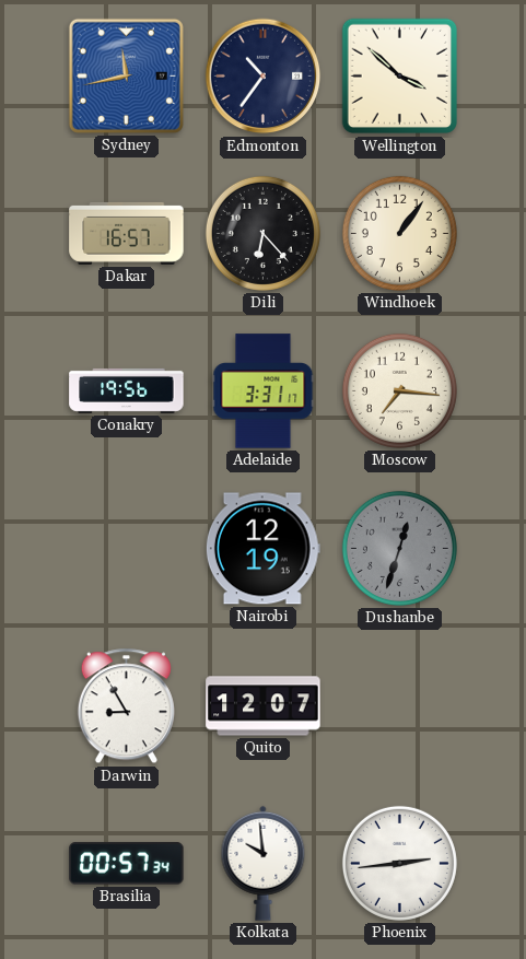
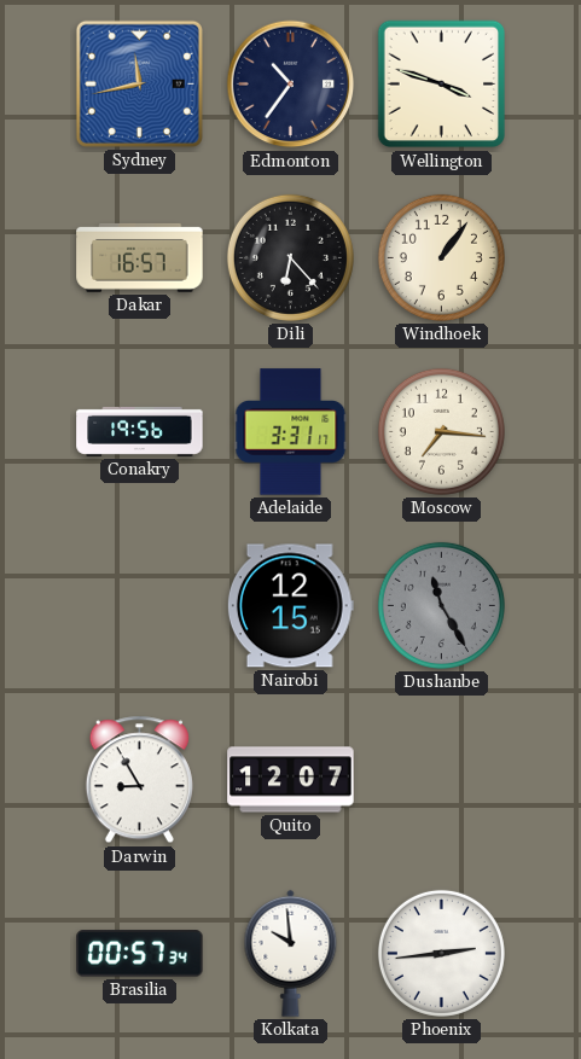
Wellington: 3:52 -> 3:48
Nairobi: 12:19 -> 12:15
Dushanbe: 12:33 -> 11:25
